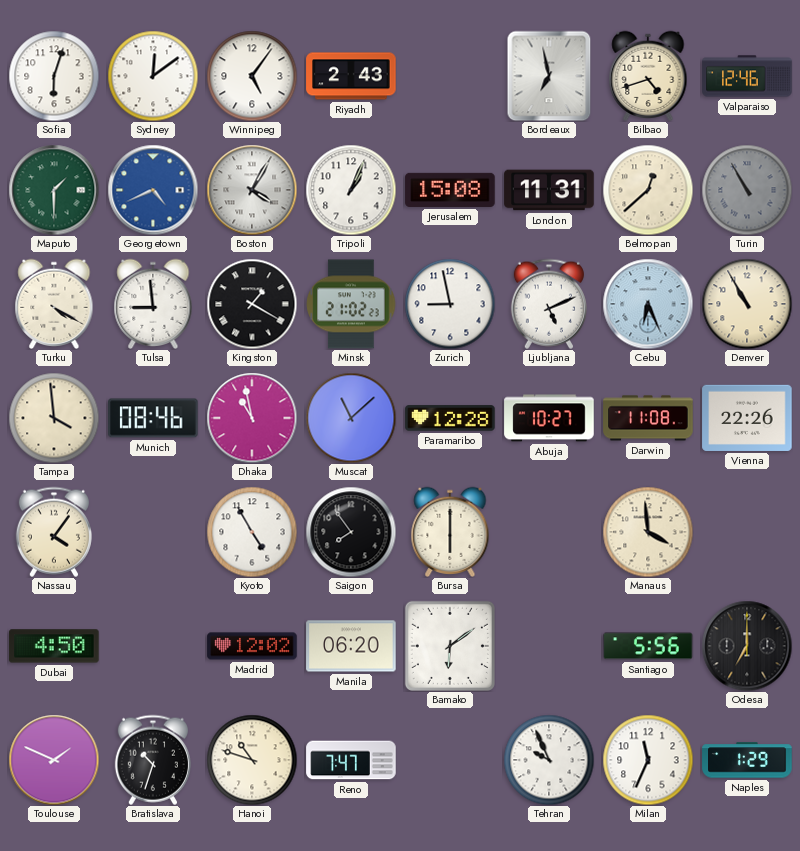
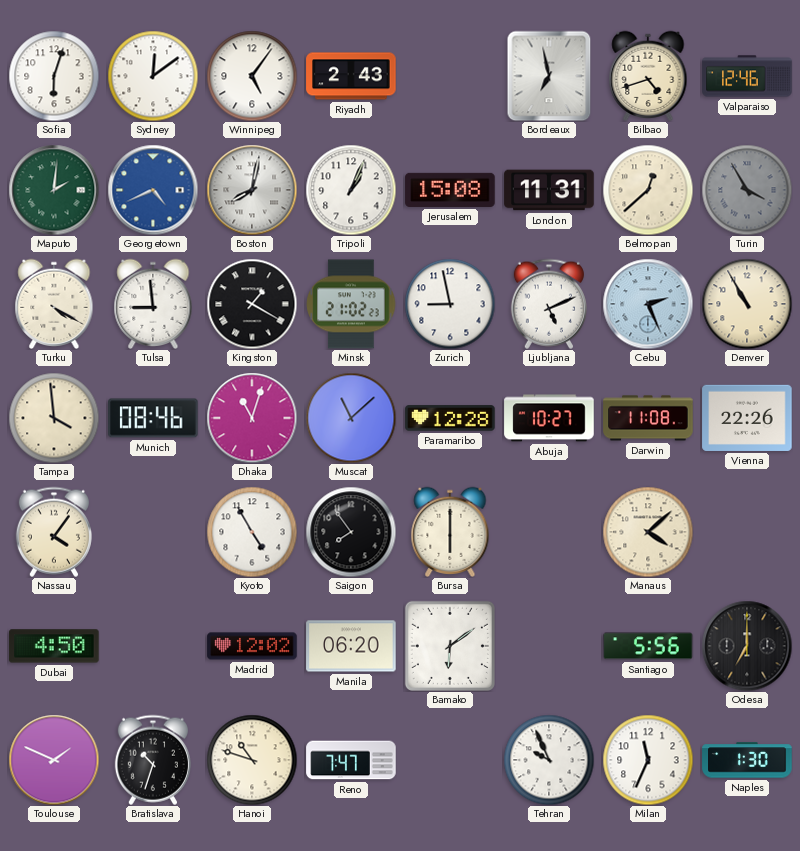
Maputo: 1:30 -> 2:01
Boston: 4:05 -> 8:02
Turin: 10:55 -> 3:55
Cebu: 6:26 -> 2:26
Dhaka: 10:58 -> 11:03
Manaus: 3:59 -> 4:08
Naples: 1:29 -> 1:30
